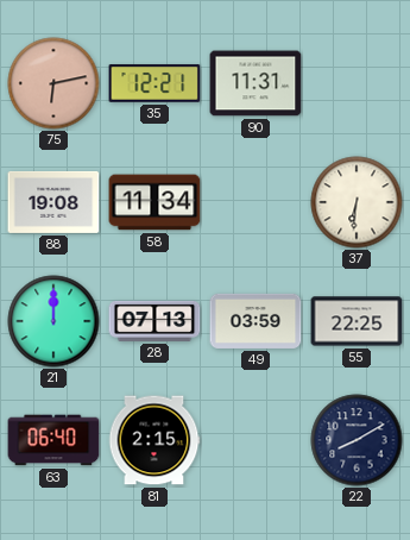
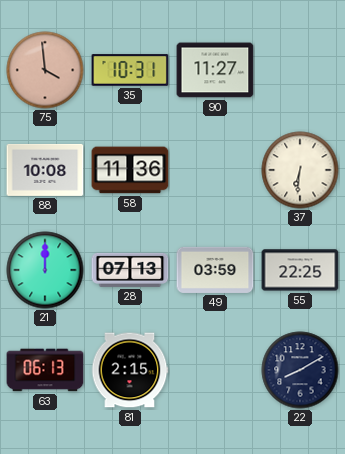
75: 6:13 -> 3:59
35: 12:21 -> 10:31
90: 11:31 -> 11:27
88: 19:08 -> 10:08
58: 11:34 -> 11:36
63: 06:40 -> 06:13
